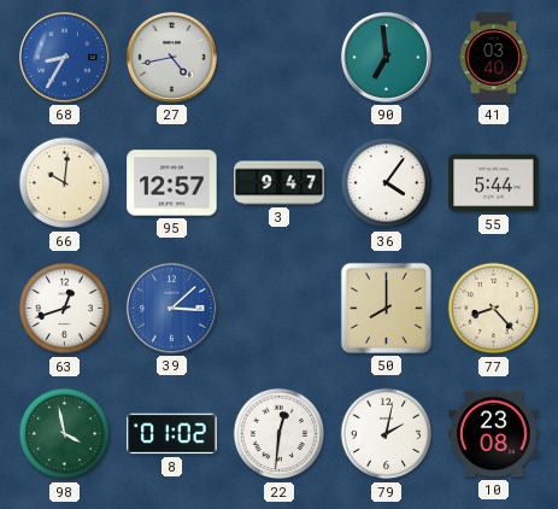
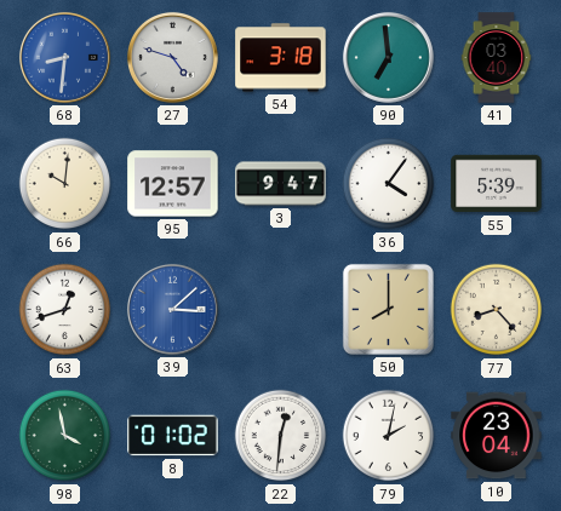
68: 8:35 -> 8:31
27: 4:43 -> 4:48
54: none -> 3:18
55: 5:44 -> 5:39
10: 23:08 -> 23:04
